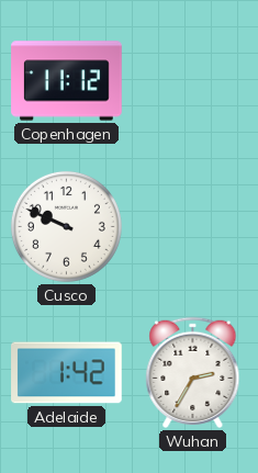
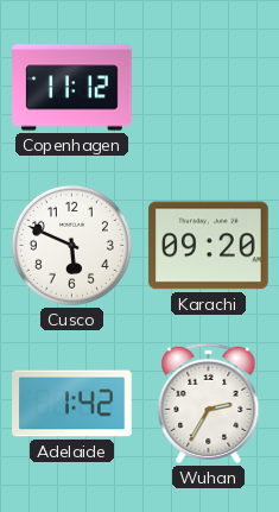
Cusco: 9:49 -> 5:49
Karachi: none -> 09:20
